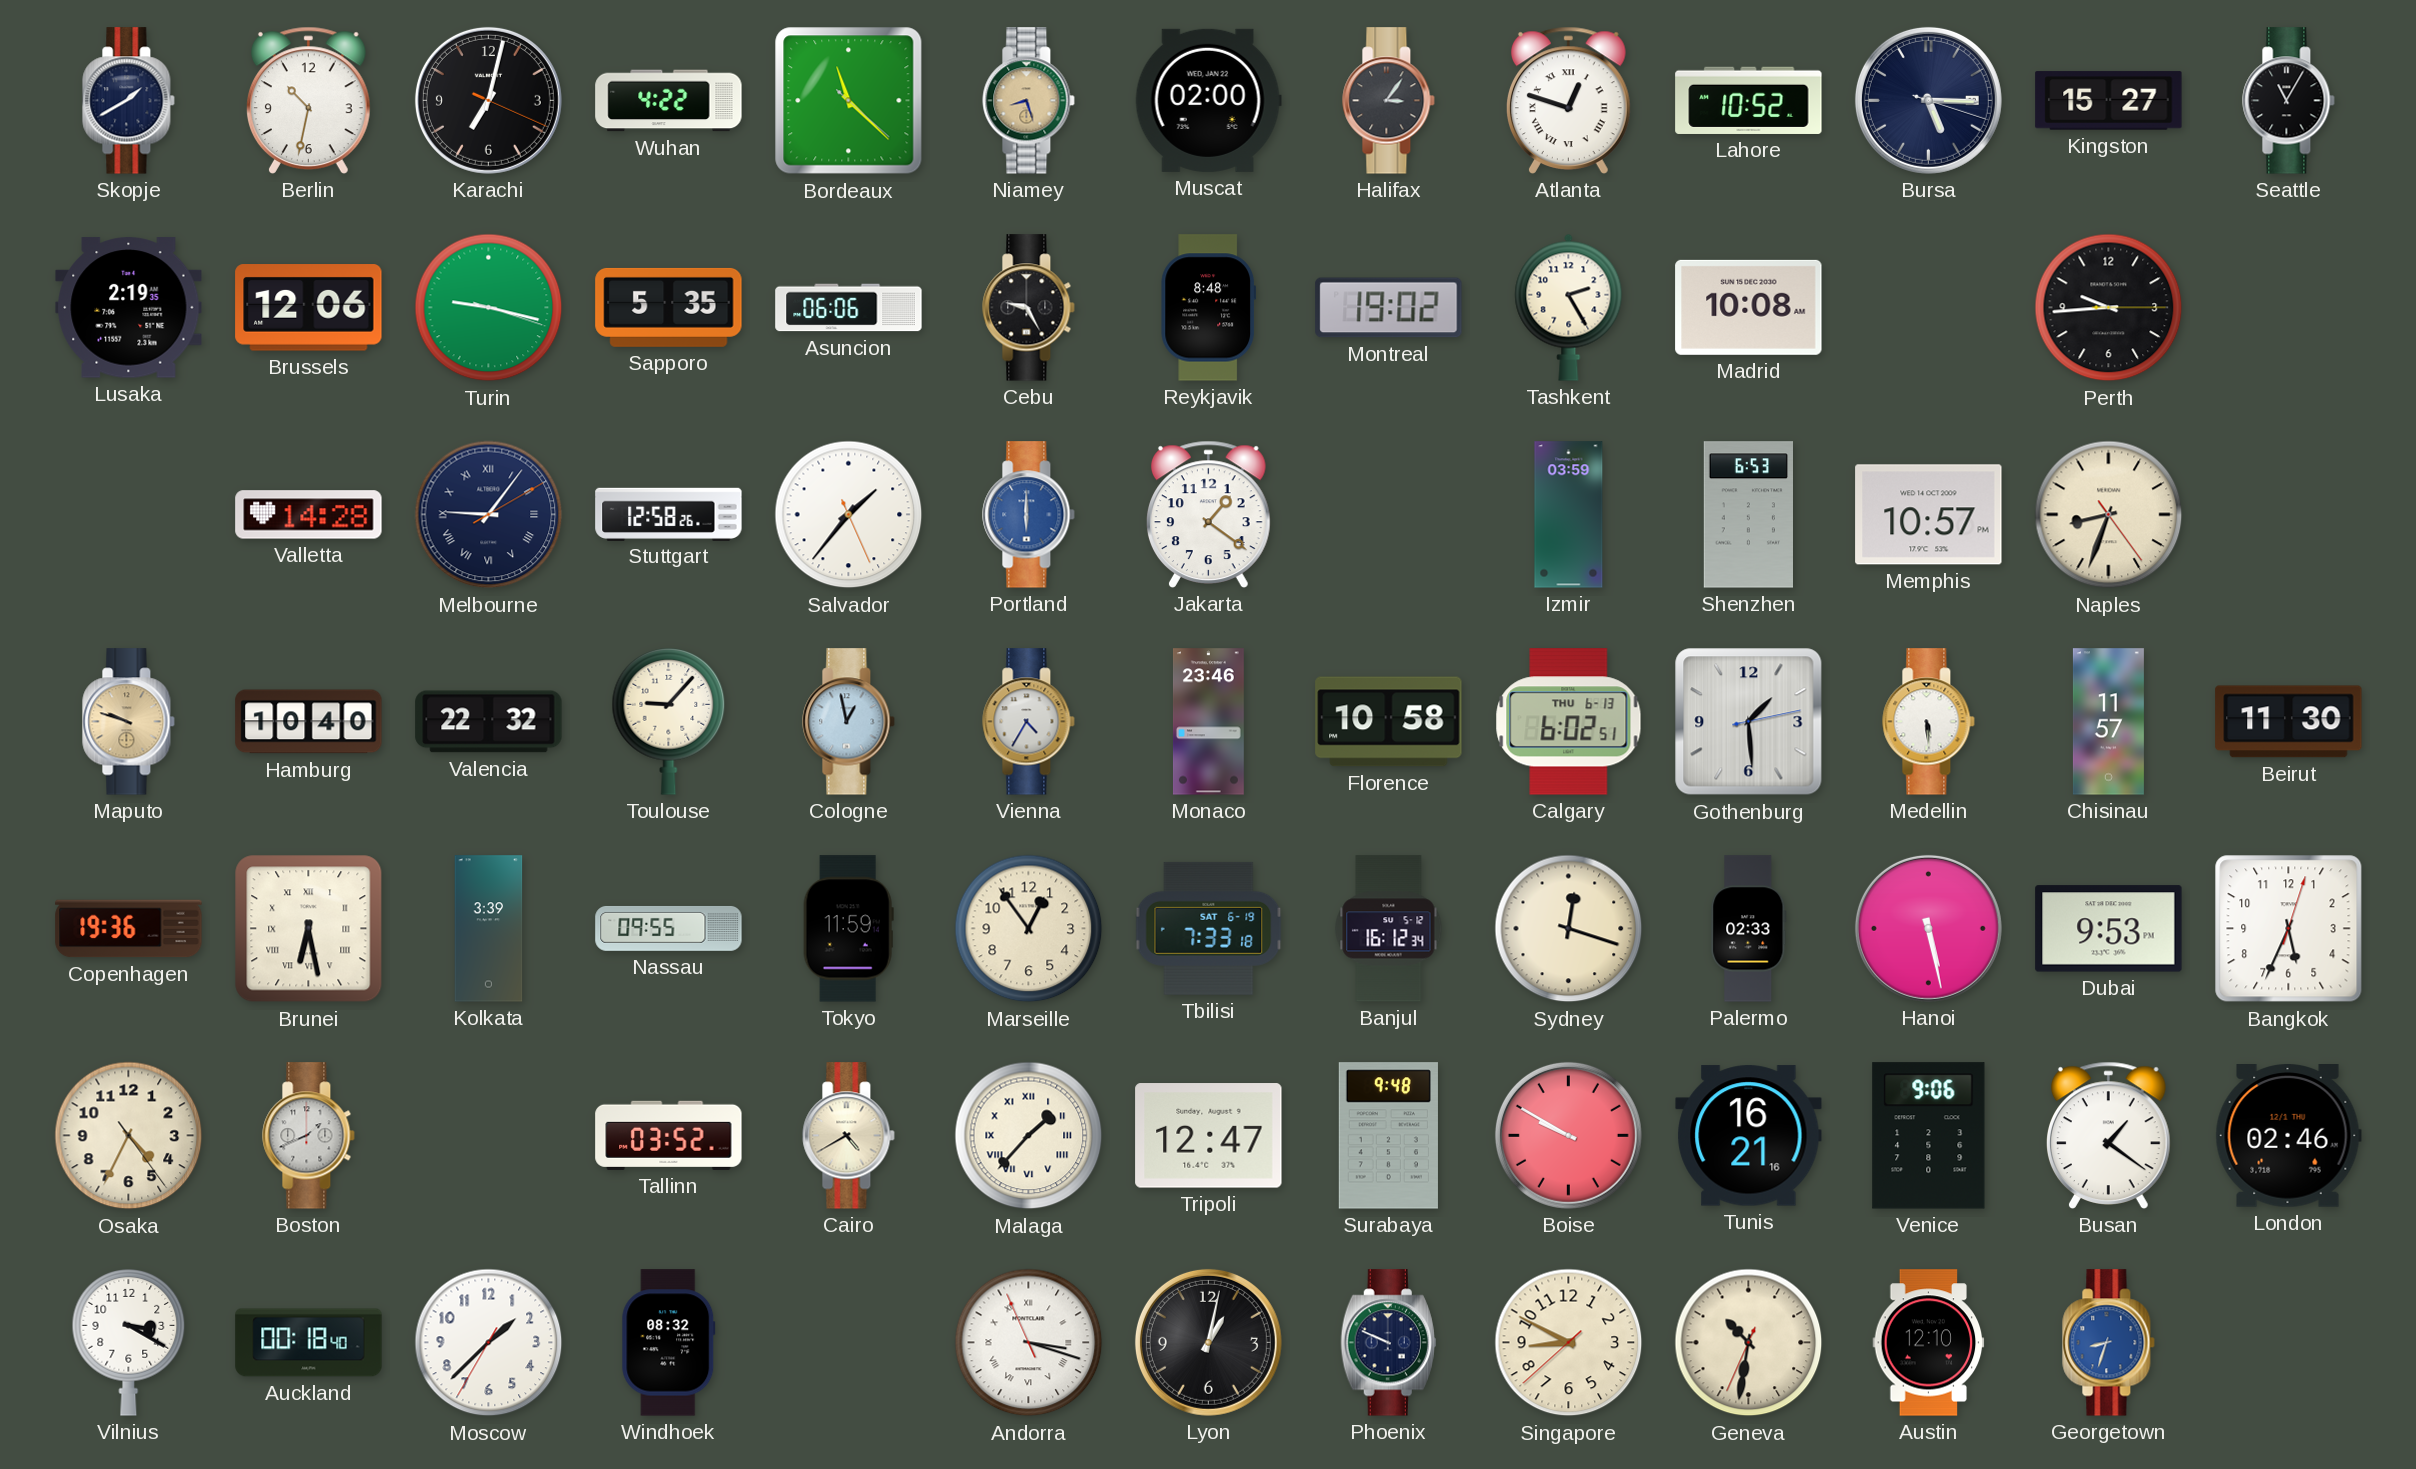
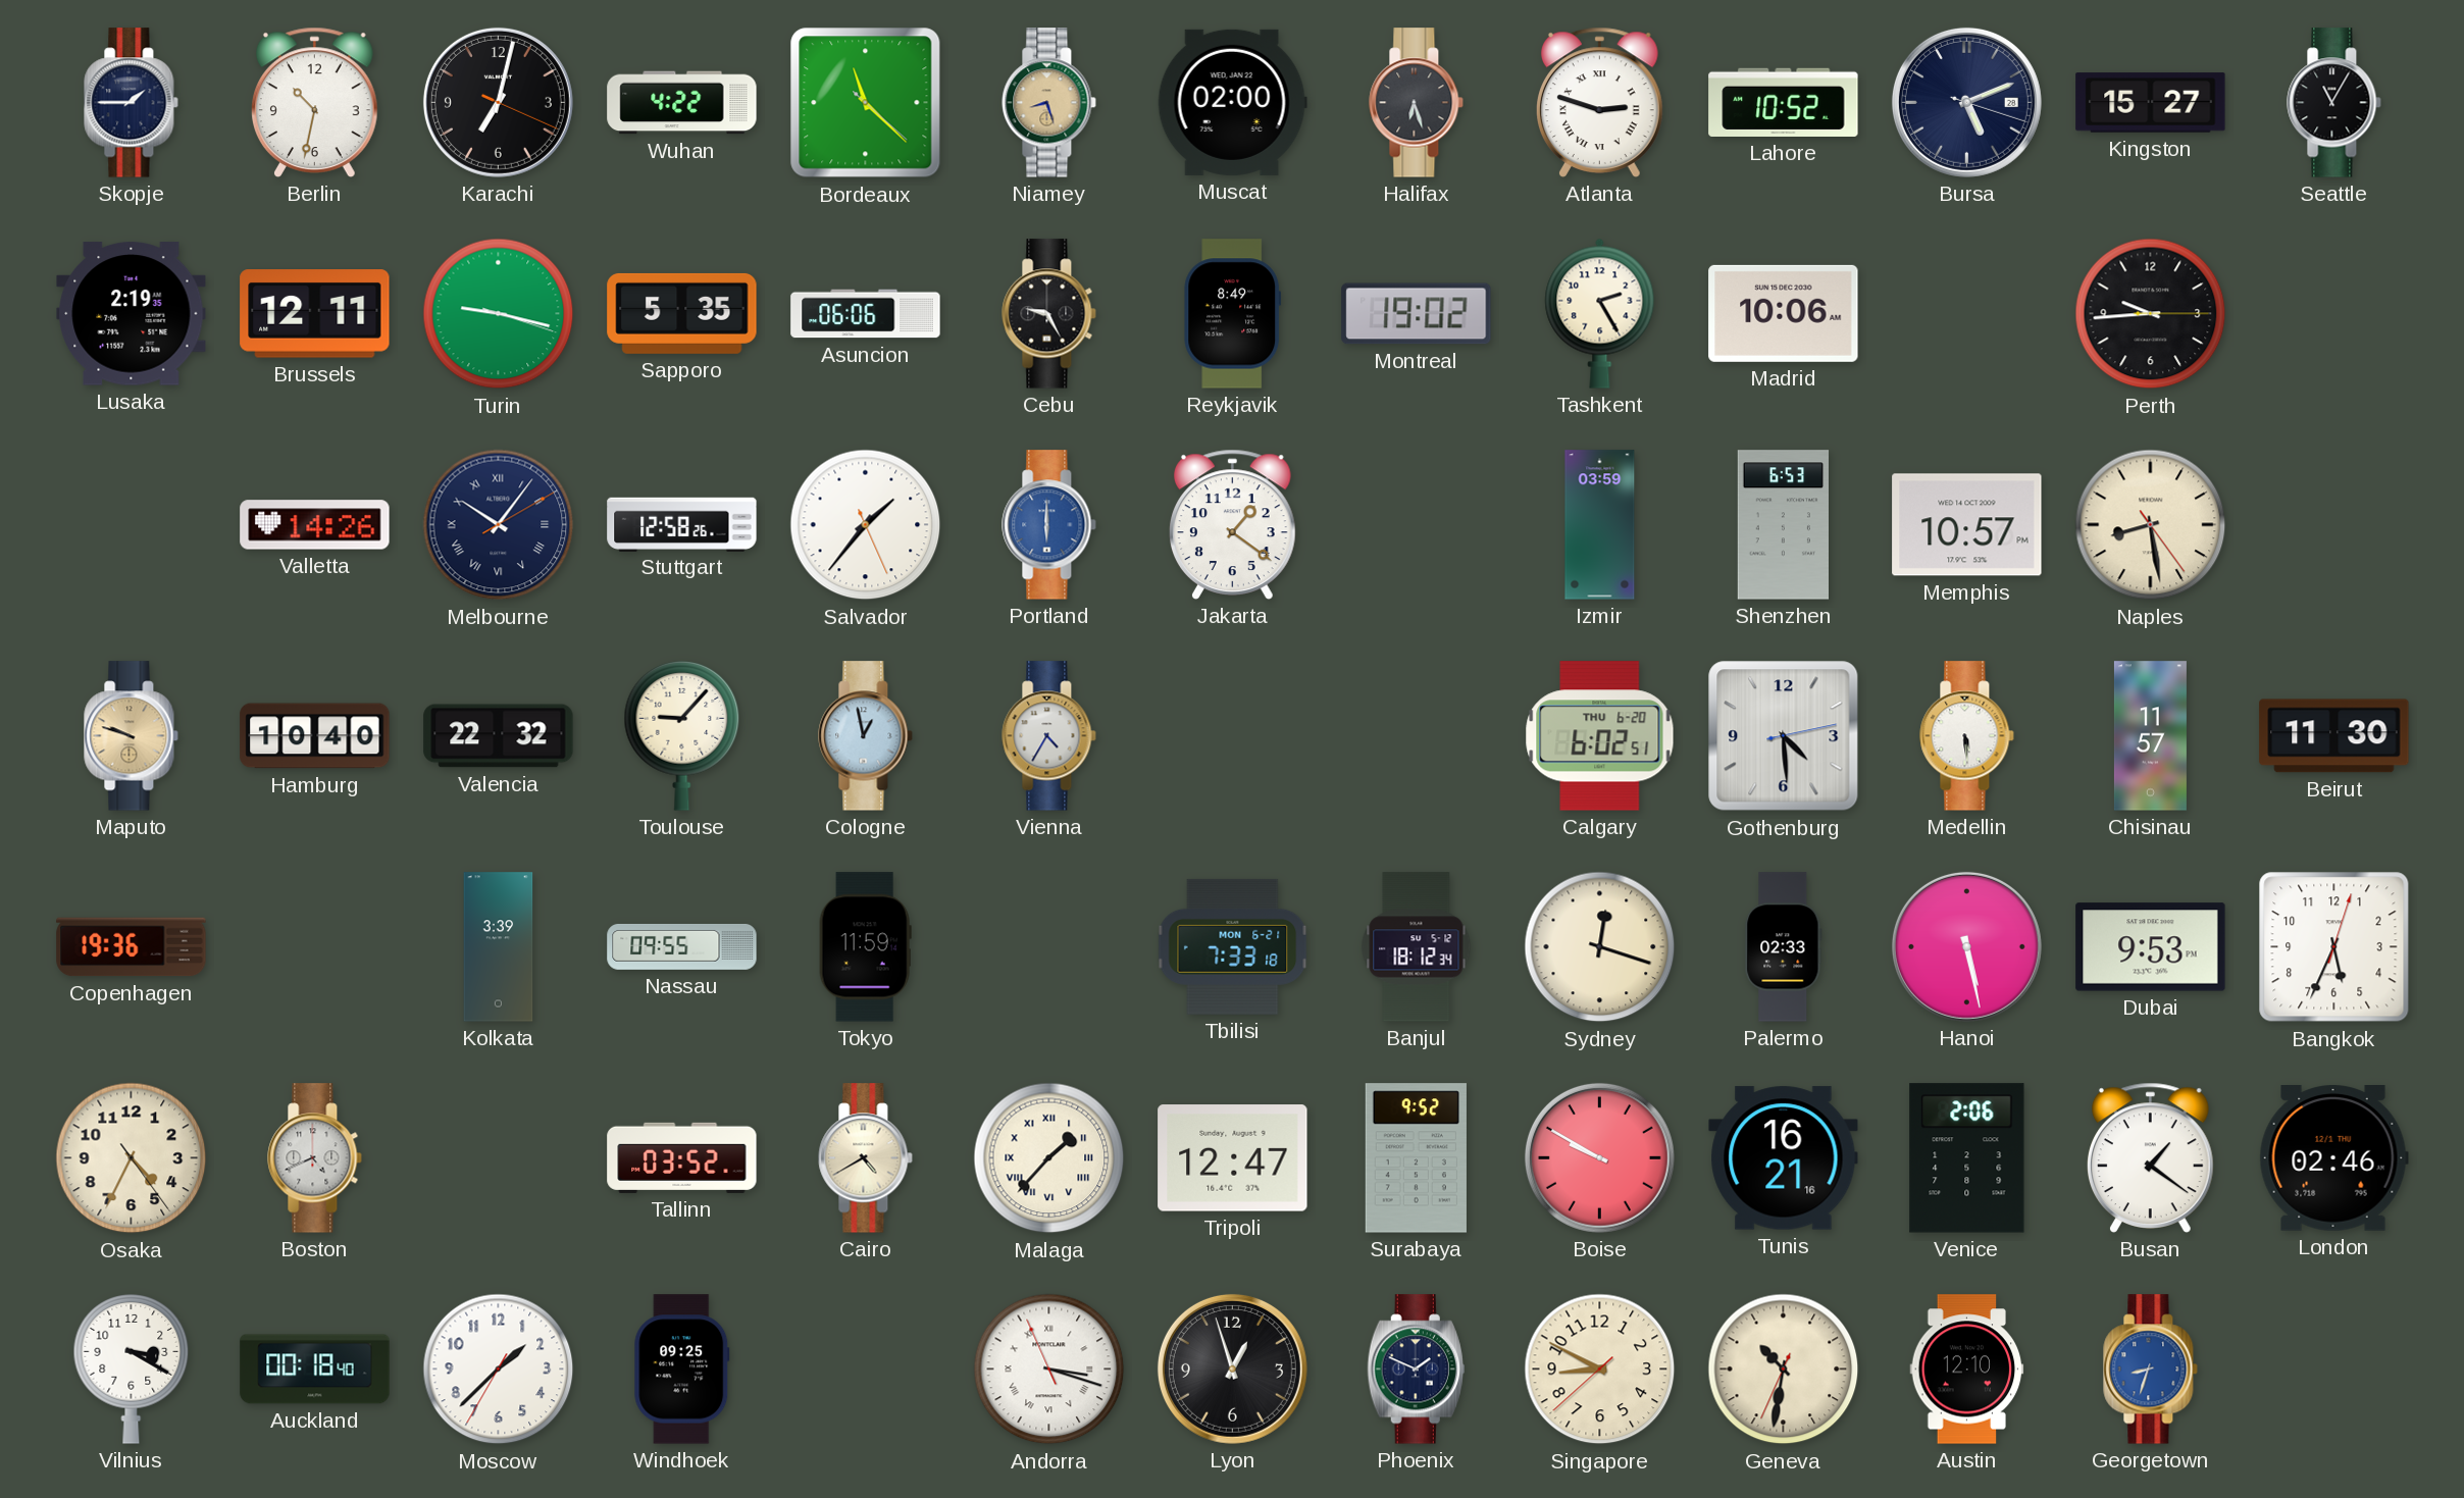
Skopje: 1:40 -> 1:45
Halifax: 3:06 -> 6:27
Atlanta: 12:48 -> 2:48
Bursa: 5:15 -> 5:11
Brussels: 12:06 -> 12:11
Reykjavik: 8:48 -> 8:49
Madrid: 10:08 -> 10:06
Valletta: 14:28 -> 14:26
Melbourne: 9:06 -> 10:06
Naples: 8:33 -> 8:28
Monaco: 23:46 -> none
Florence: 10:58 -> none
Calgary date: THU 6-13 -> THU 6-20
Gothenburg: 1:29 -> 4:29
Brunei: 6:28 -> none
Marseille: 12:54 -> none
Tbilisi date: SAT 6-19 -> MON 6-21
Banjul: 16:12 -> 18:12
Boston: 1:41 -> 4:41
Surabaya: 9:48 -> 9:52
Venice: 9:06 -> 2:06
Windhoek: 08:32 -> 09:25
Lyon: 1:02 -> 12:57
Phoenix: 9:49 -> 1:49
